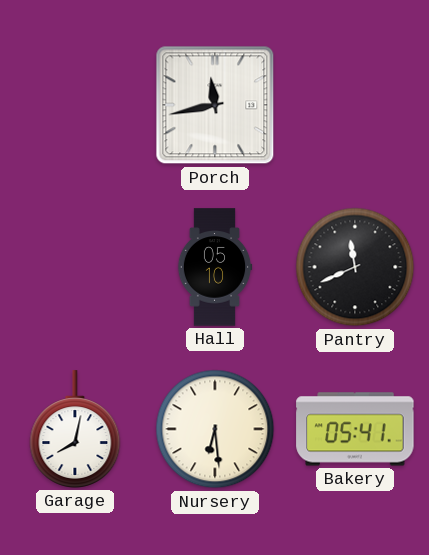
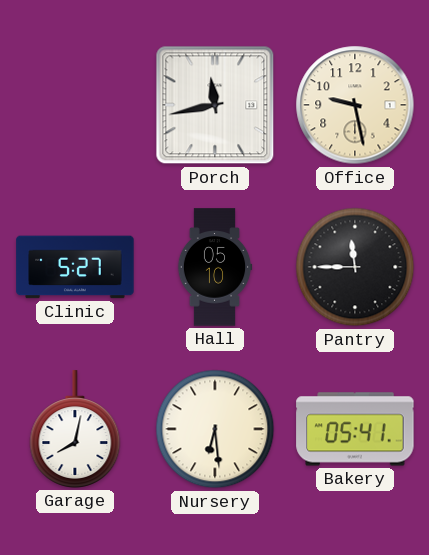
Office: none -> 9:28
Clinic: none -> 5:27
Pantry: 11:41 -> 11:45
